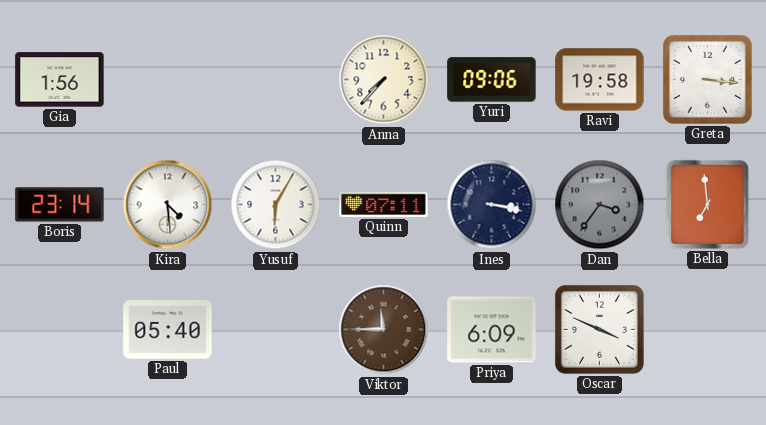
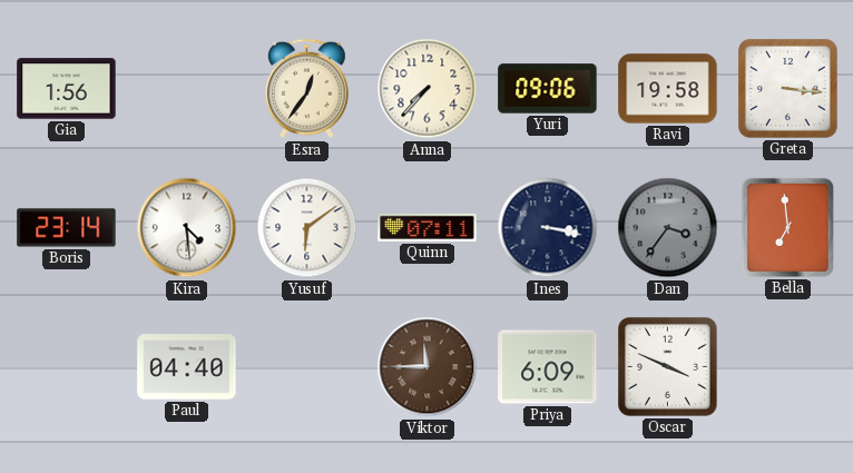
Esra: none -> 12:36
Yusuf: 6:05 -> 6:09
Paul: 05:40 -> 04:40
